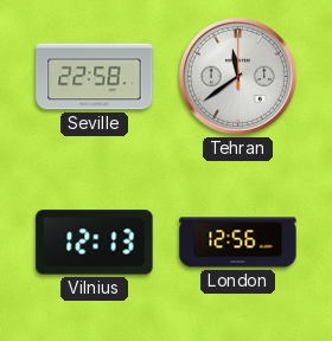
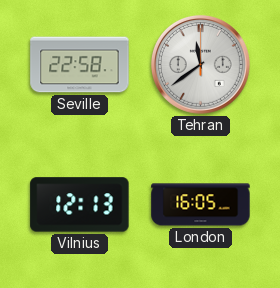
London: 12:56 -> 16:05
